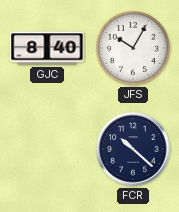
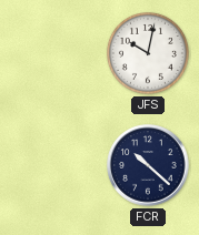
GJC: 8:40 -> none
JFS: 10:05 -> 10:02
